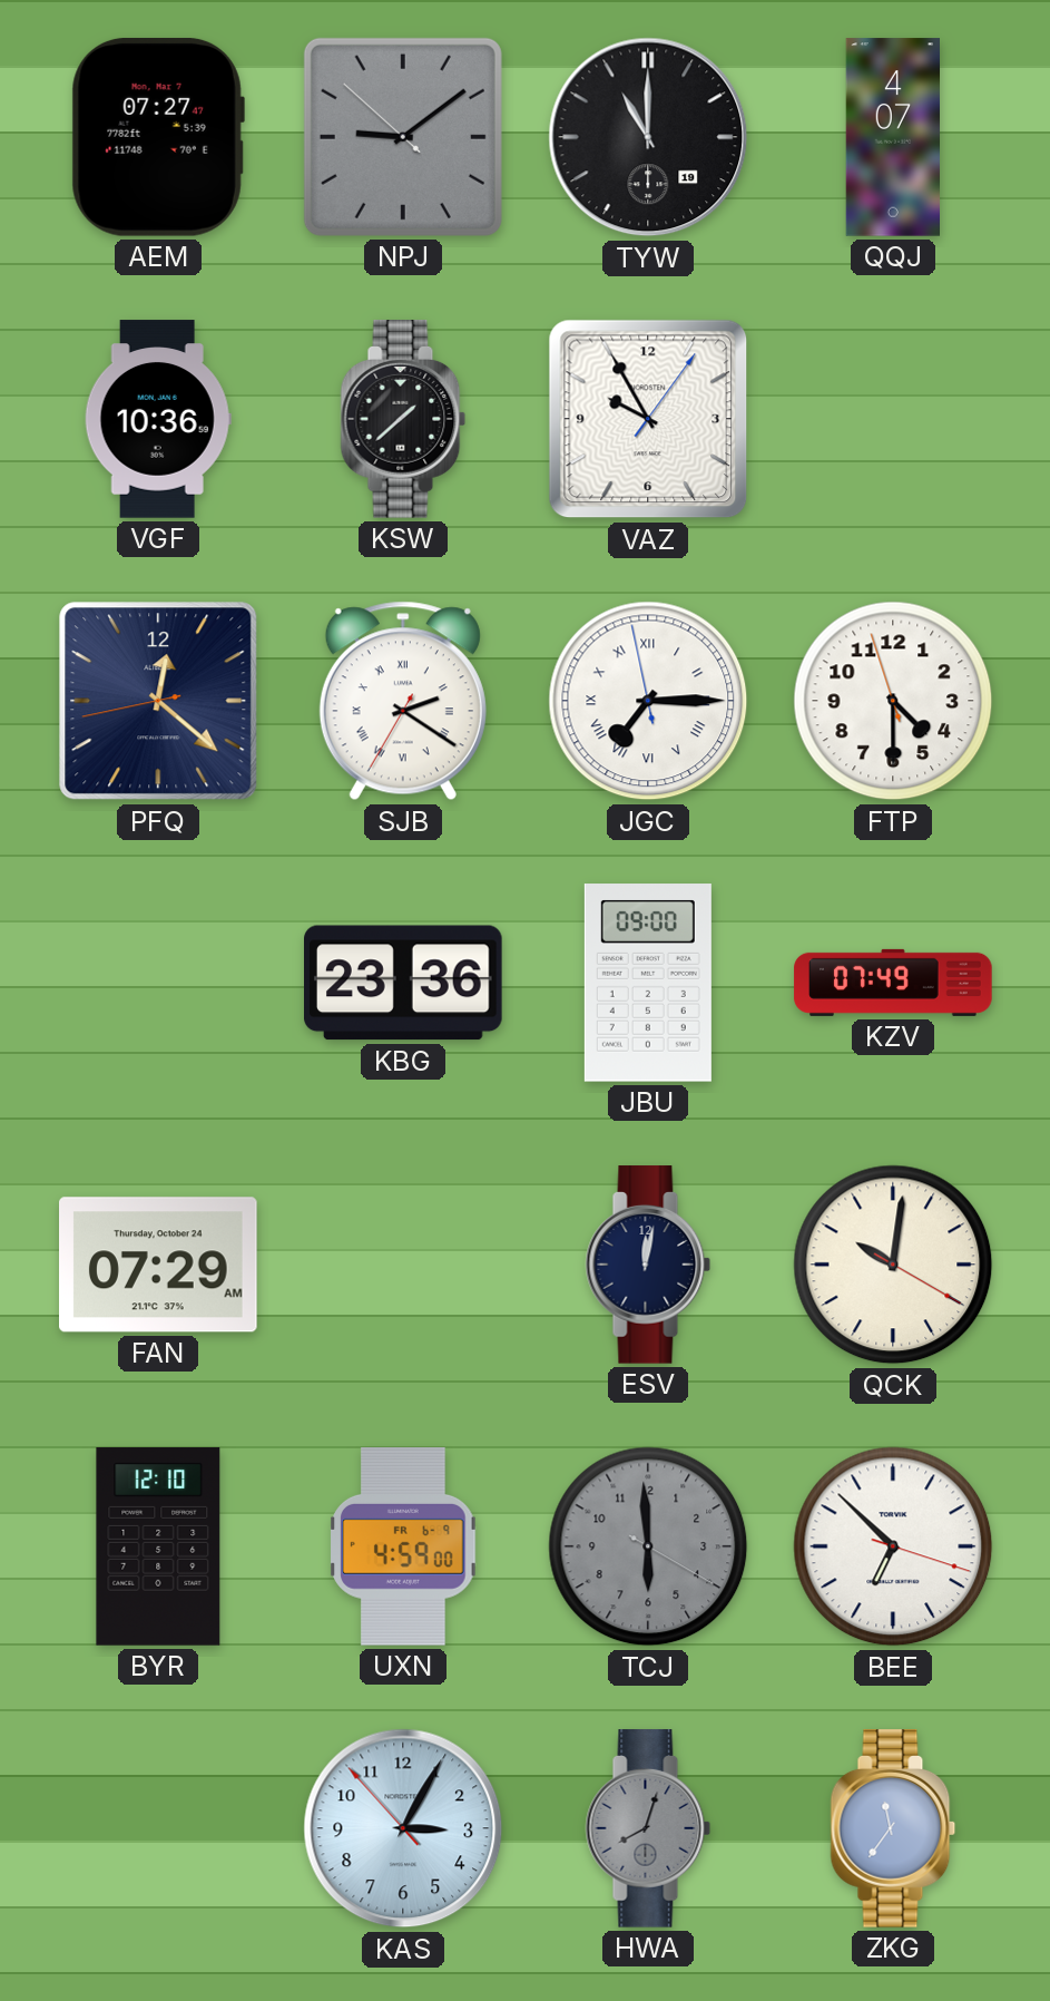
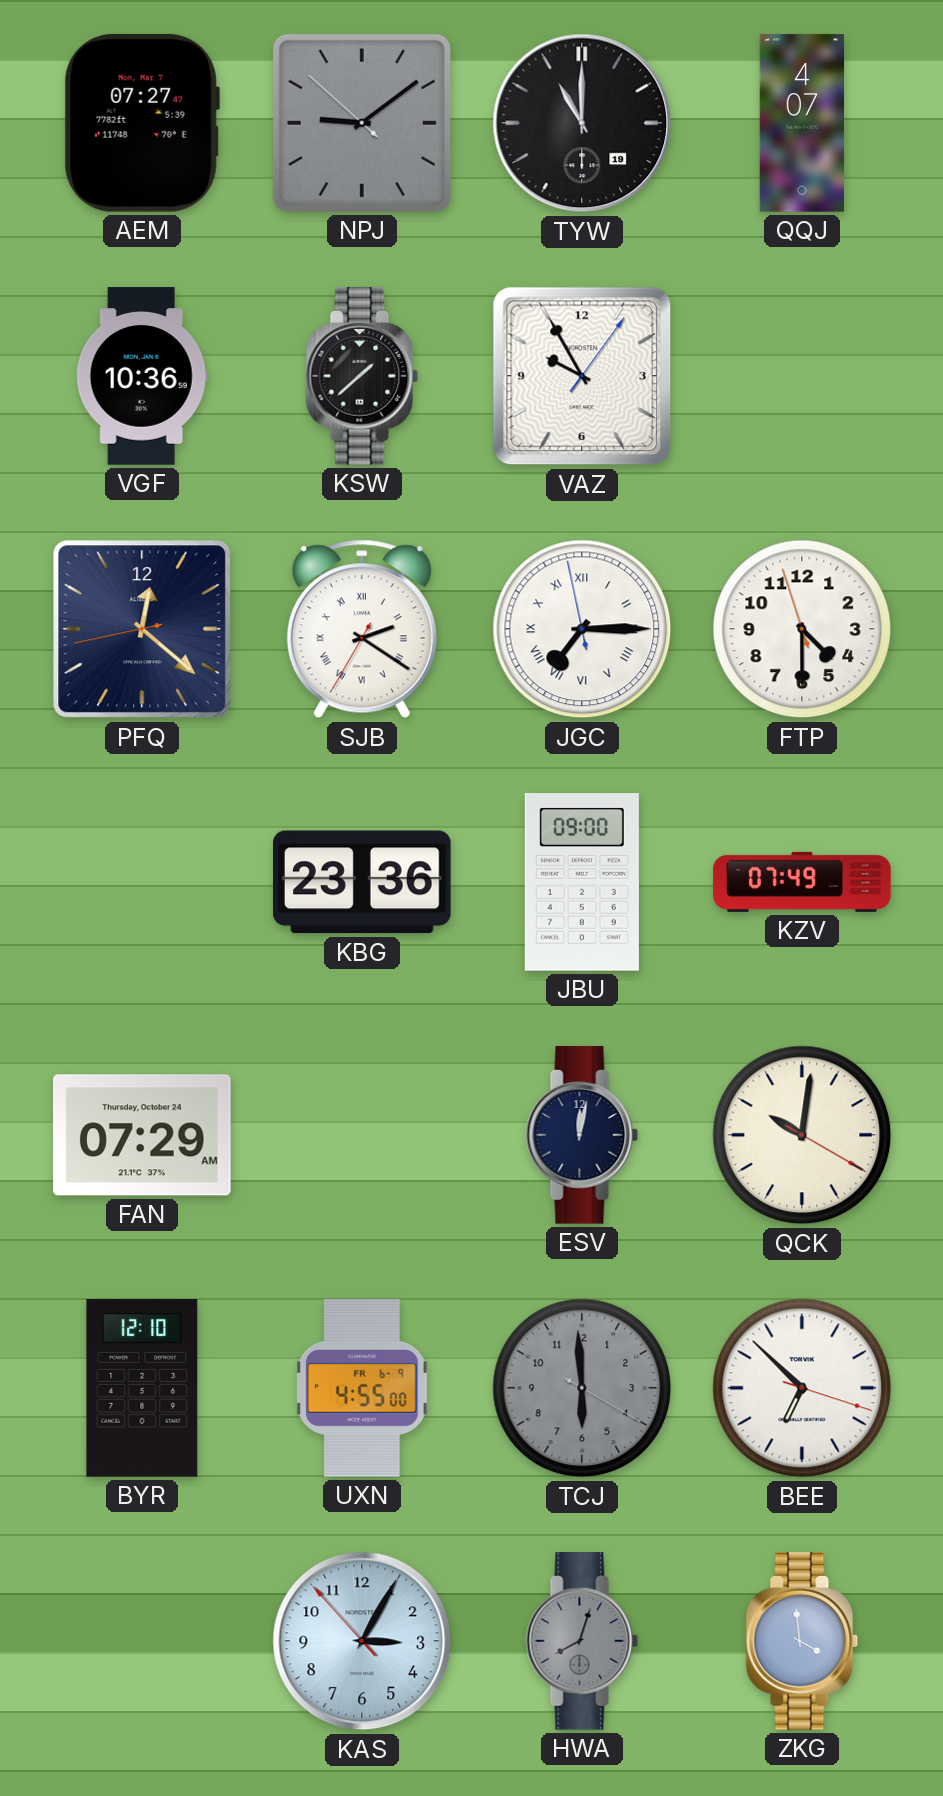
UXN: 4:59 -> 4:55
ZKG: 11:36 -> 3:59
